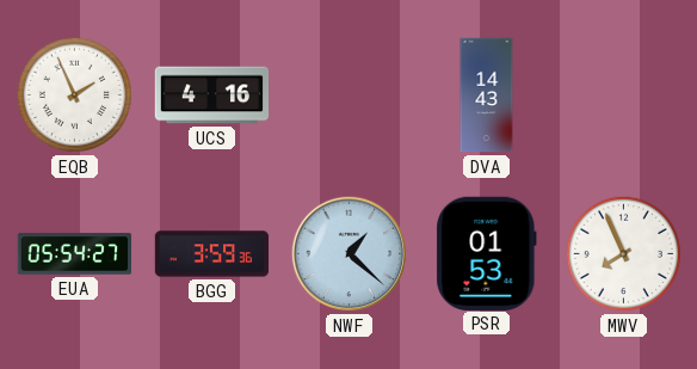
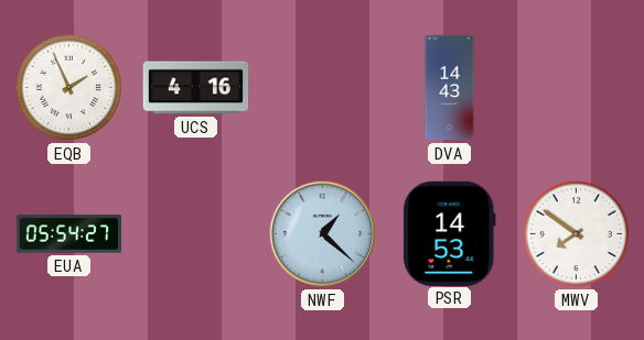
BGG: 3:59 -> none
PSR: 01:53 -> 14:53
MWV: 7:56 -> 7:51
